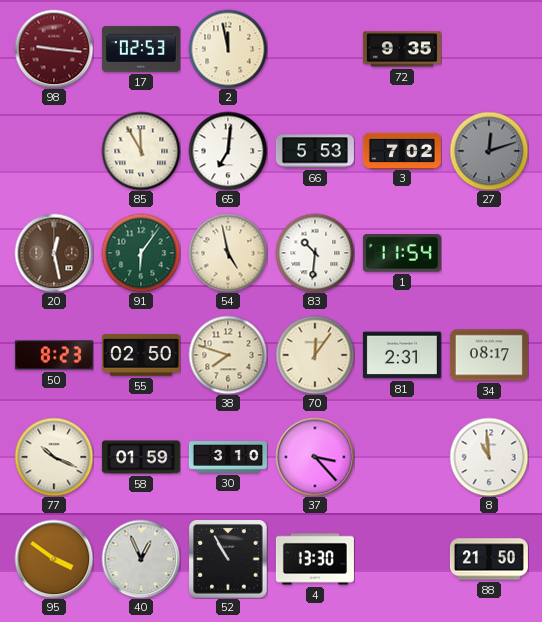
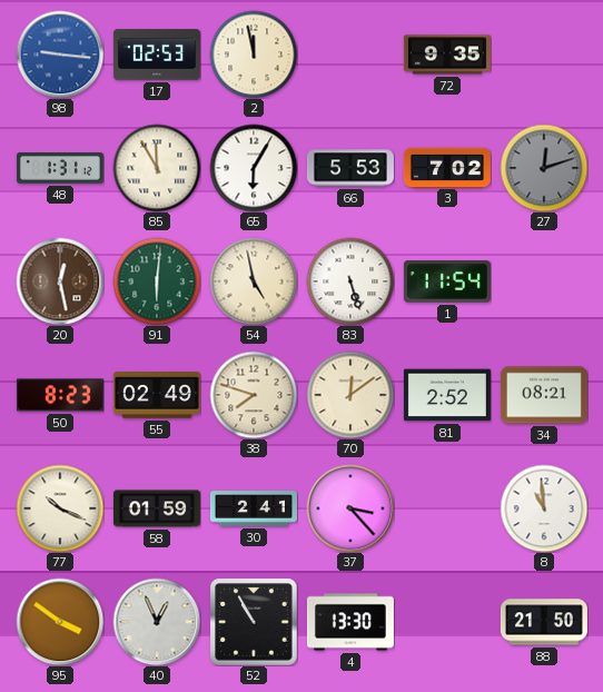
98 dial: burgundy -> blue
48: none -> 1:31
65: 7:01 -> 6:05
91: 6:06 -> 6:01
83: 10:31 -> 5:27
55: 02:50 -> 02:49
70: 12:06 -> 12:09
81: 2:31 -> 2:52
34: 08:17 -> 08:21
30: 3:10 -> 2:41
